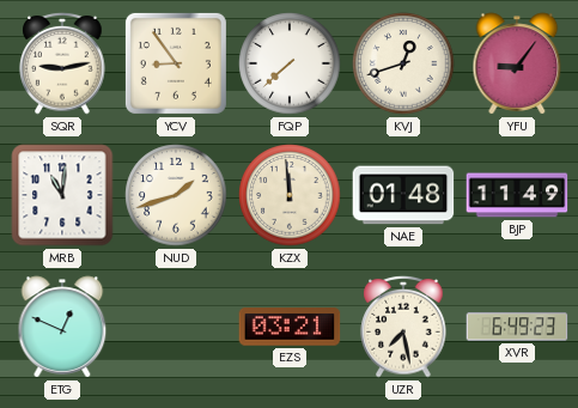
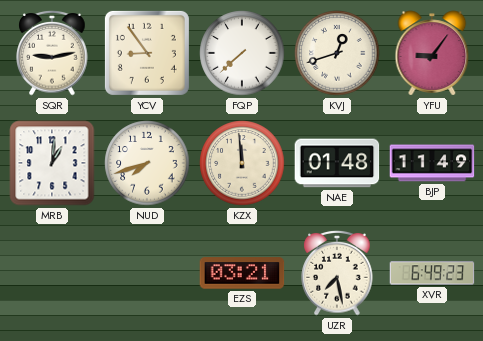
MRB: 11:01 -> 1:01
NUD: 1:42 -> 7:42
ETG: 12:49 -> none
